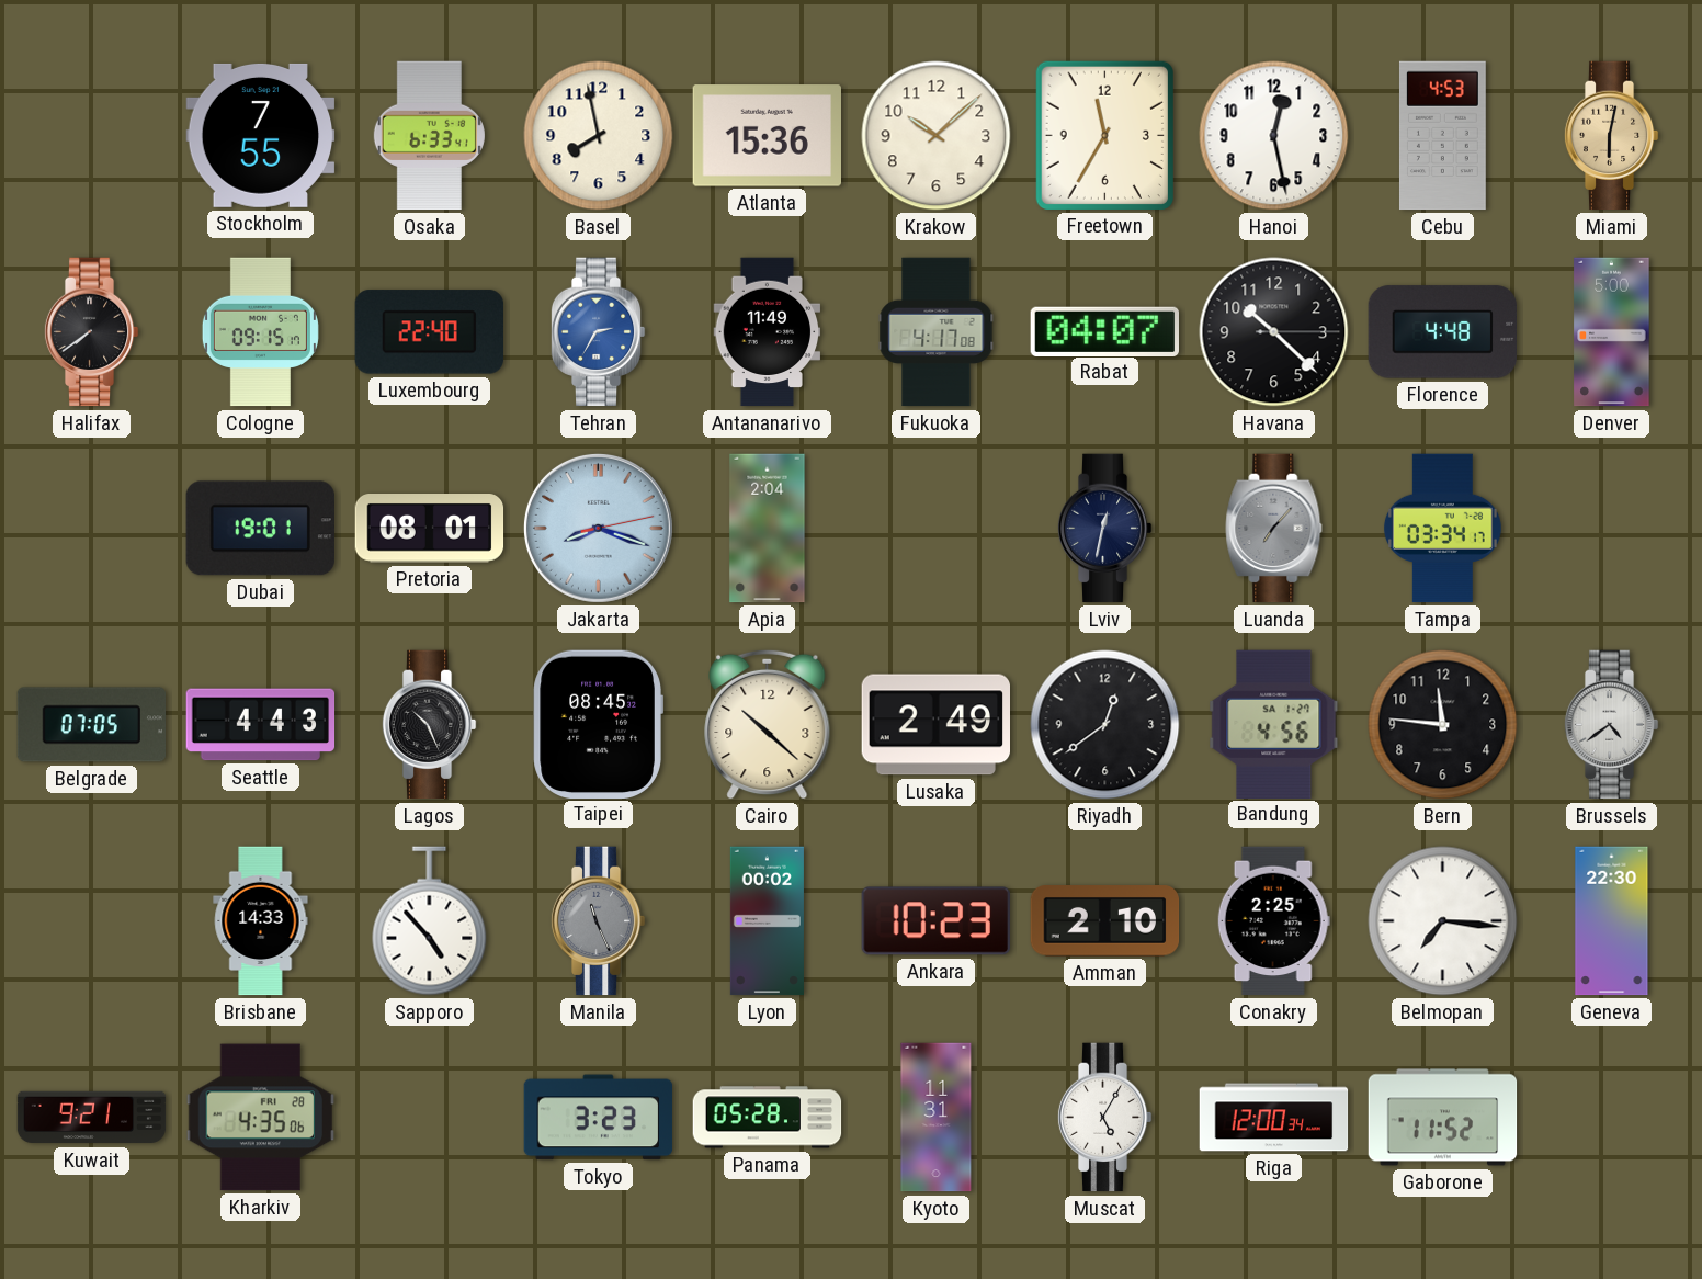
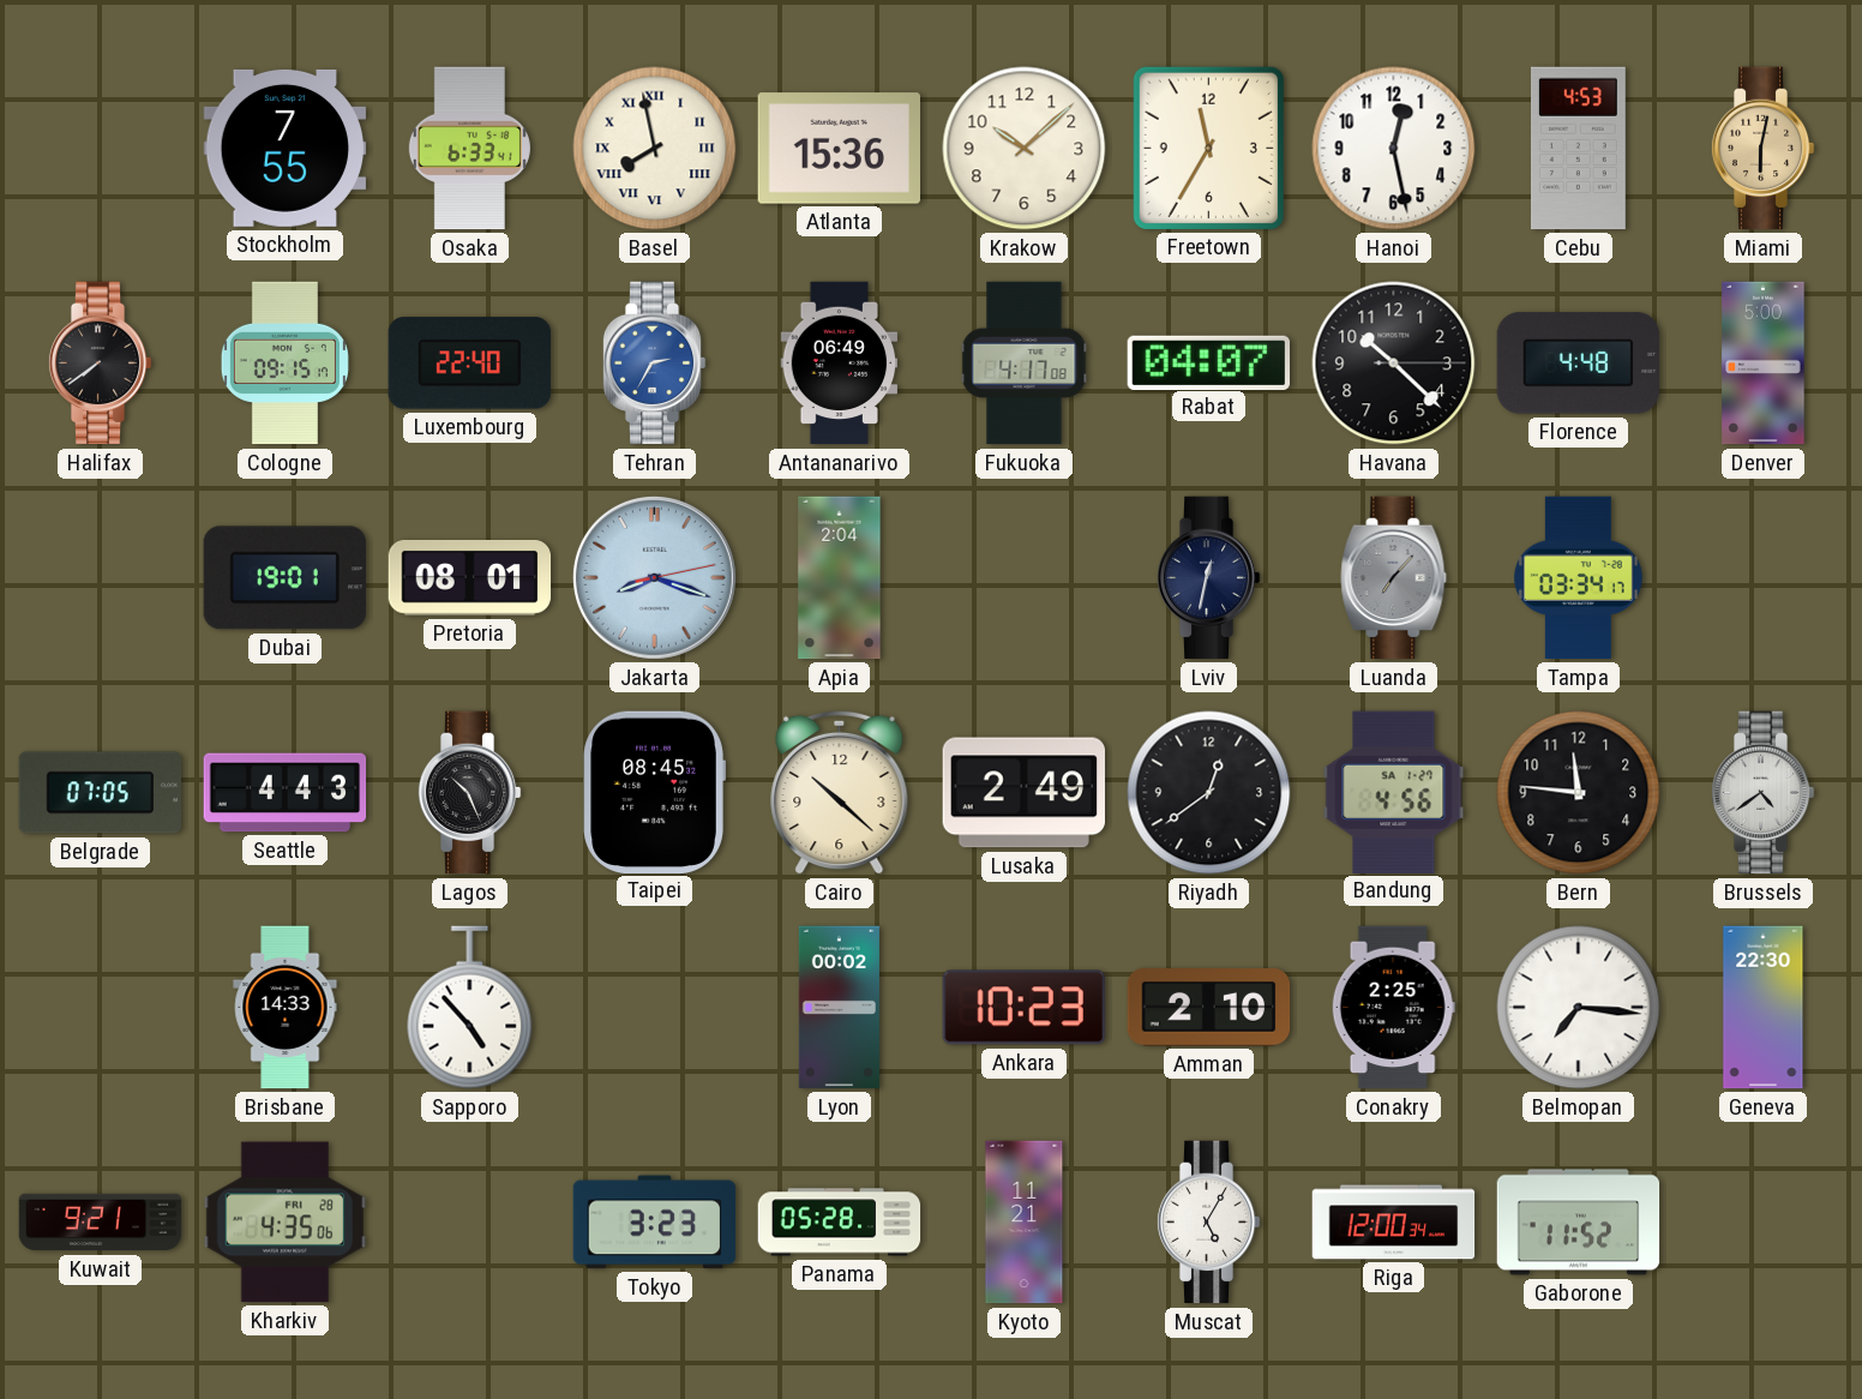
Basel numerals: Arabic -> Roman
Antananarivo: 11:49 -> 06:49
Manila: 11:26 -> none
Kyoto: 11:31 -> 11:21
